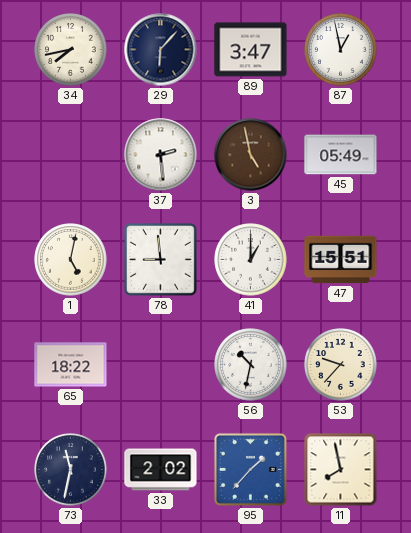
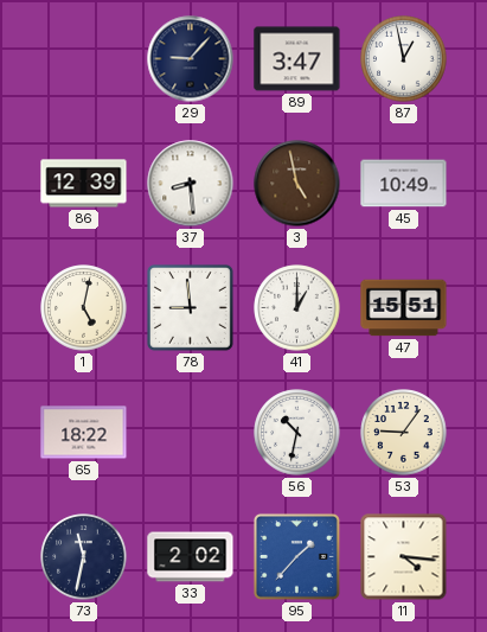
34: 7:43 -> none
29: 6:07 -> 9:07
86: none -> 12:39
37: 2:29 -> 8:29
45: 05:49 -> 10:49
53: 9:37 -> 9:06
11: 7:58 -> 4:16
